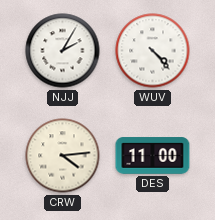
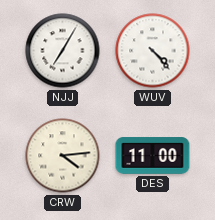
NJJ: 2:05 -> 7:05
